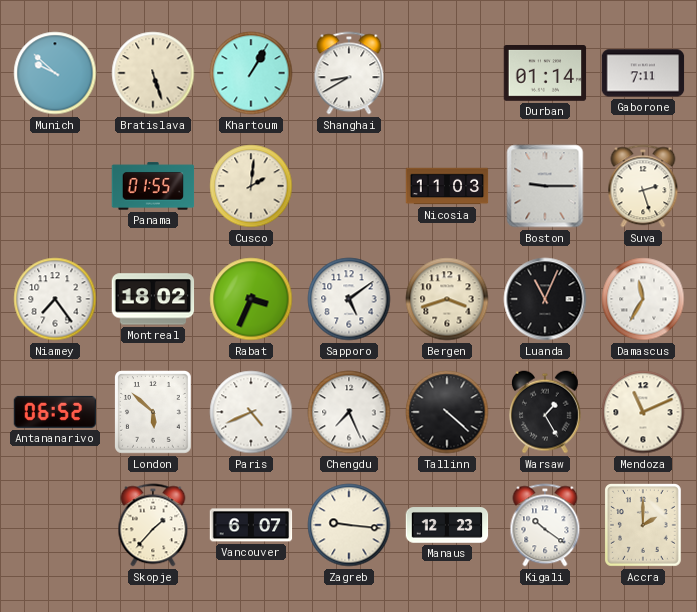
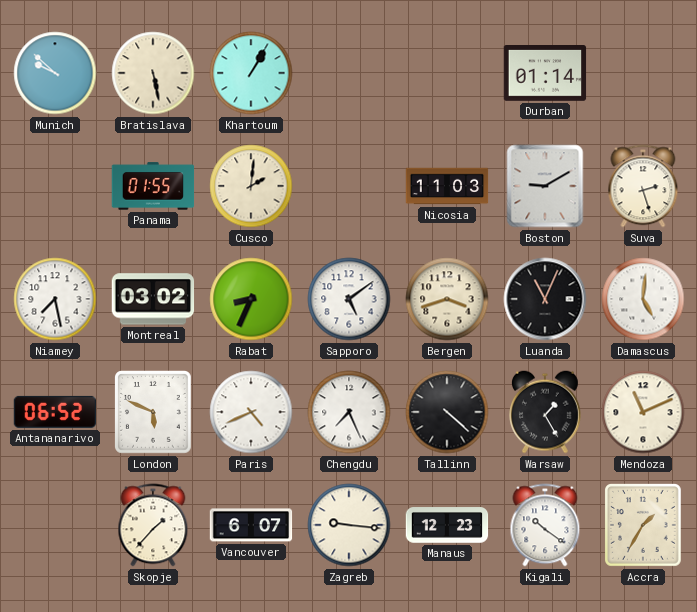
Bratislava: 5:27 -> 5:28
Shanghai: 8:40 -> none
Gaborone: 7:11 -> none
Boston: 9:15 -> 9:10
Niamey: 7:24 -> 7:28
Montreal: 18:02 -> 03:02
Rabat: 3:34 -> 8:34
Damascus: 11:35 -> 5:01
London: 5:52 -> 5:49
Accra: 2:00 -> 1:35
